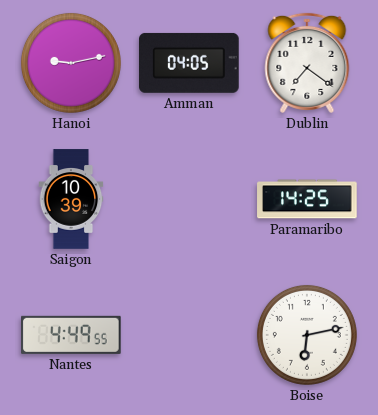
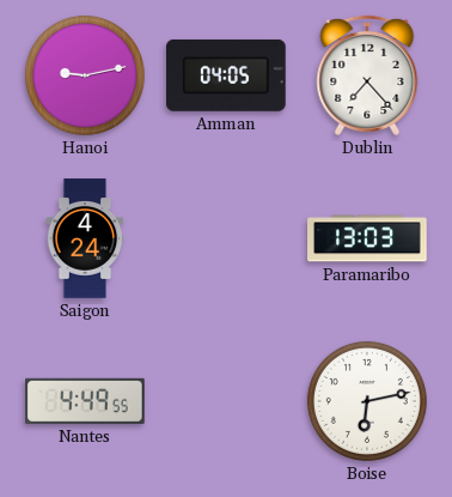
Dublin: 7:21 -> 7:23
Saigon: 10:39 -> 4:24
Paramaribo: 14:25 -> 13:03
